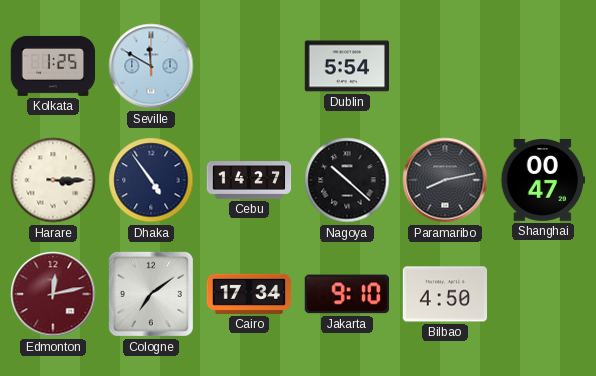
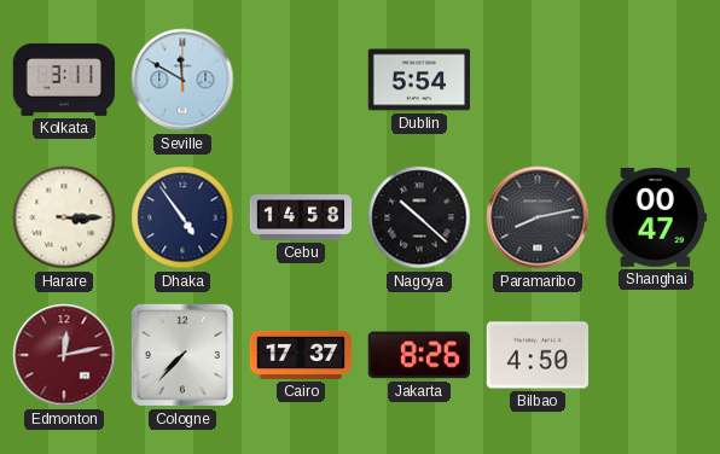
Kolkata: 1:25 -> 3:11
Cebu: 14:27 -> 14:58
Cologne: 7:09 -> 7:37
Cairo: 17:34 -> 17:37
Jakarta: 9:10 -> 8:26
